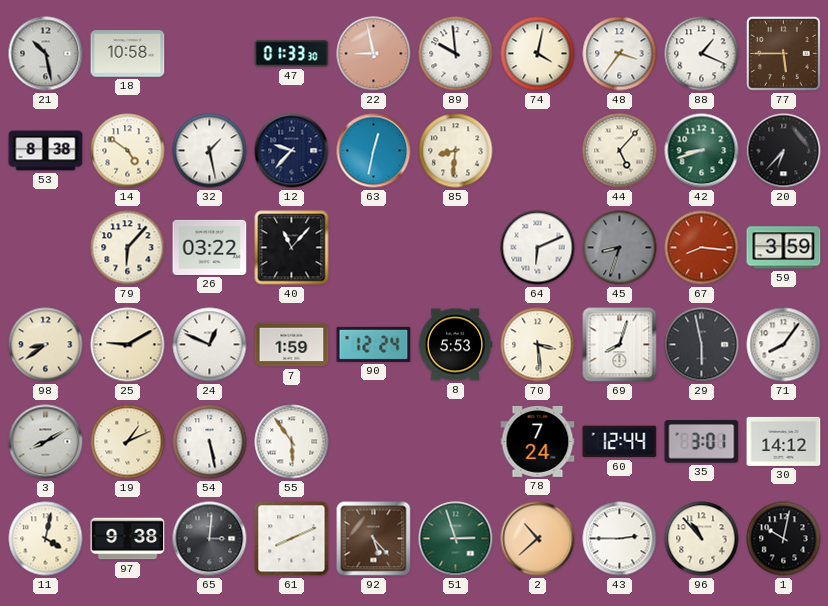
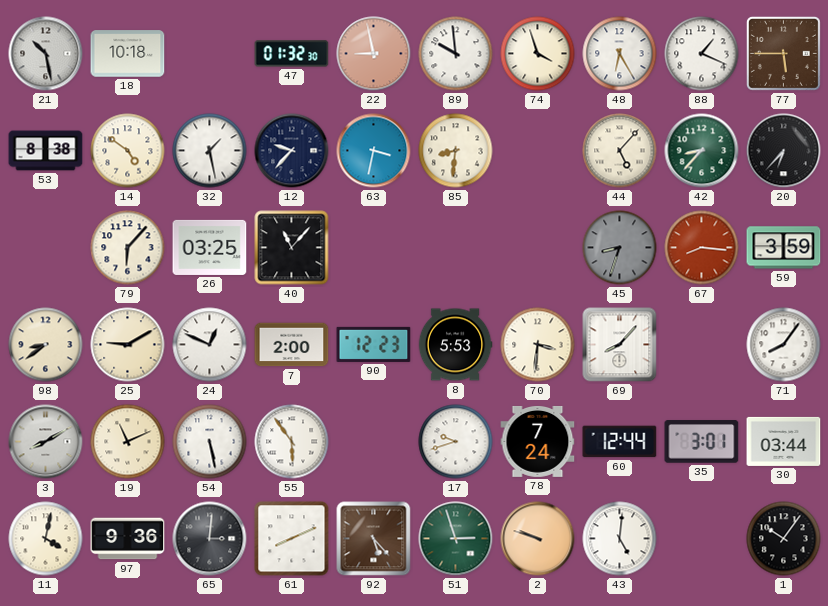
18: 10:58 -> 10:18
47: 01:33 -> 01:32
74: 4:02 -> 3:57
48: 3:36 -> 6:25
63: 12:32 -> 3:32
42: 8:42 -> 8:37
26: 03:22 -> 03:25
64: 6:11 -> none
7: 1:59 -> 2:00
90: 12:24 -> 12:23
70: 3:29 -> 3:31
69: 8:03 -> 8:07
29: 5:58 -> none
19: 1:11 -> 11:11
17: none -> 9:42
30: 14:12 -> 03:44
97: 9:38 -> 9:36
2: 10:38 -> 9:48
43: 2:45 -> 5:01
96: 10:53 -> none
1: 10:02 -> 10:06
